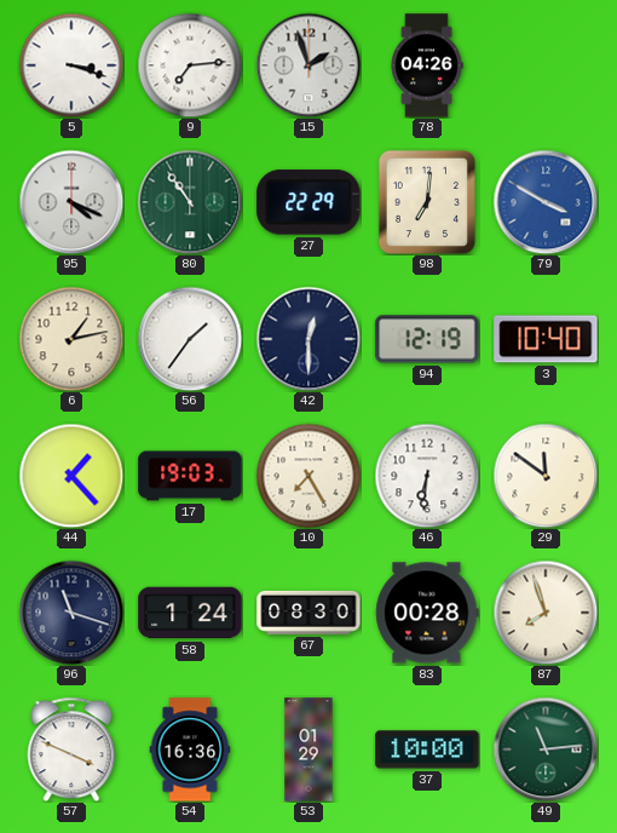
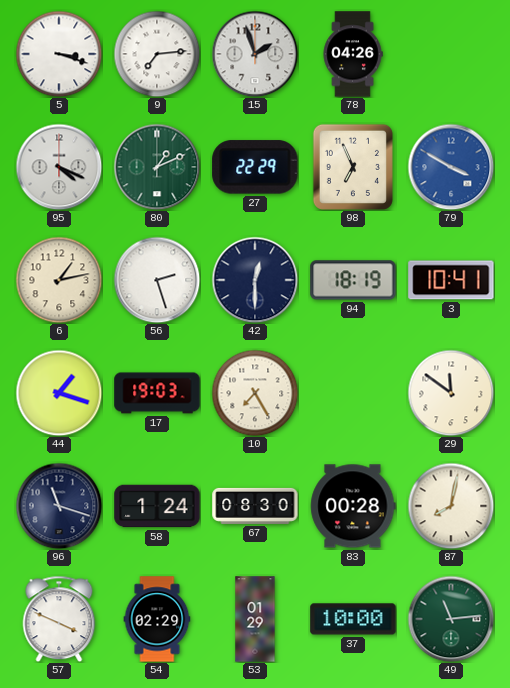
80: 10:54 -> 1:11
98: 7:01 -> 6:56
56: 1:36 -> 2:27
94: 12:19 -> 18:19
3: 10:40 -> 10:41
44: 1:23 -> 1:18
46: 6:31 -> none
87: 7:57 -> 8:02
54: 16:36 -> 02:29
